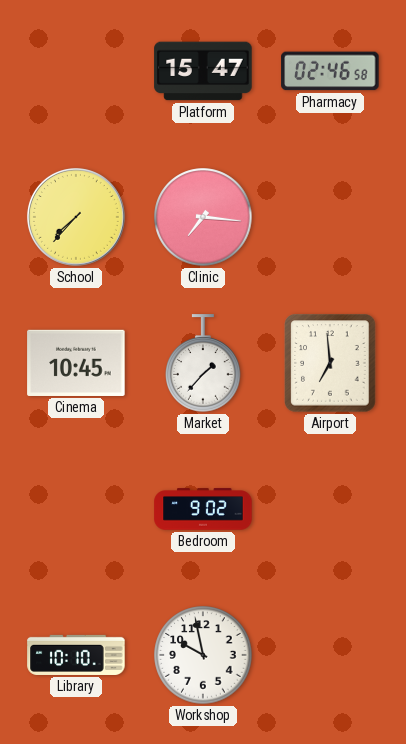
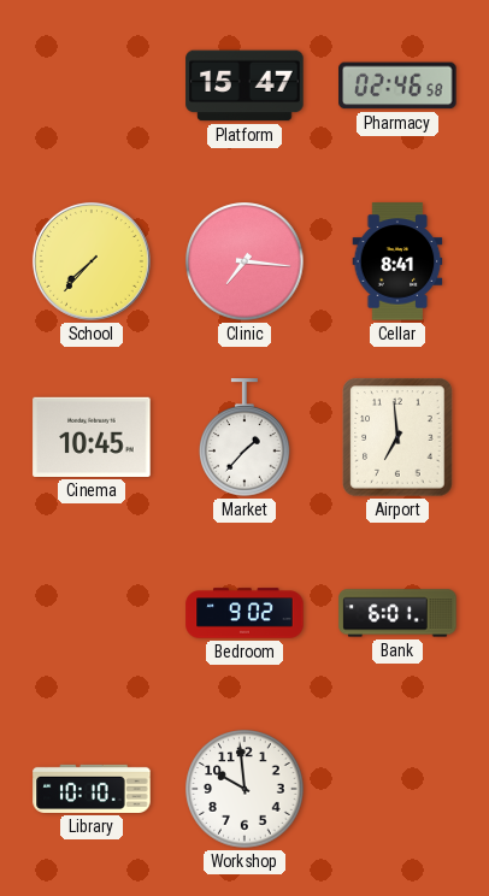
Cellar: none -> 8:41
Bank: none -> 6:01
Workshop: 9:58 -> 9:59
